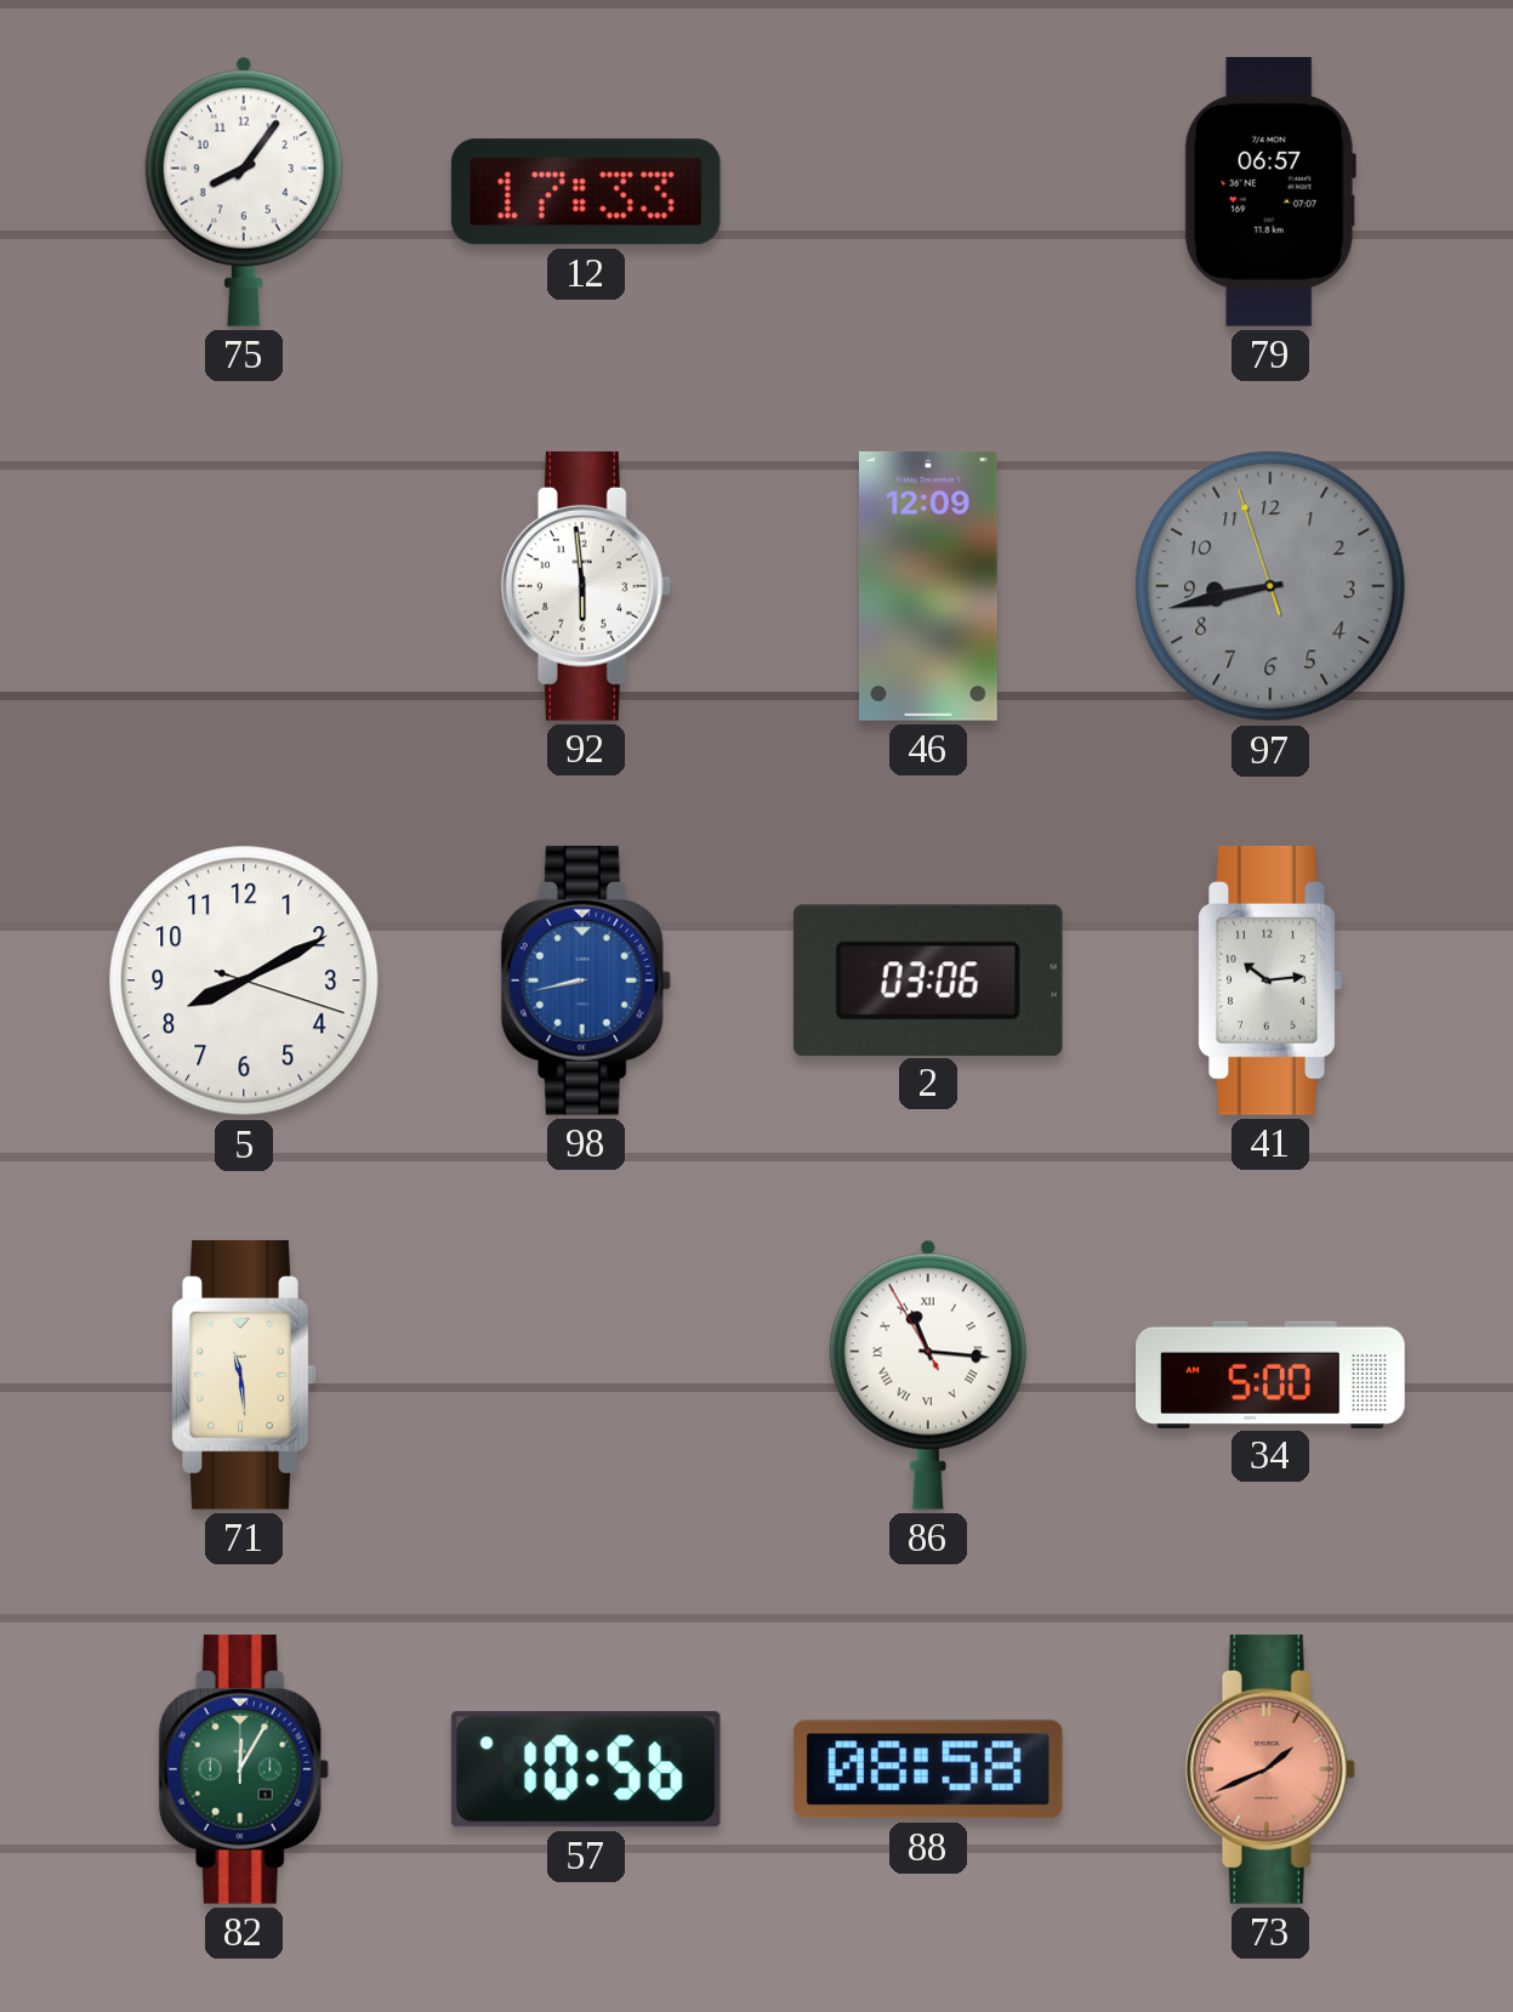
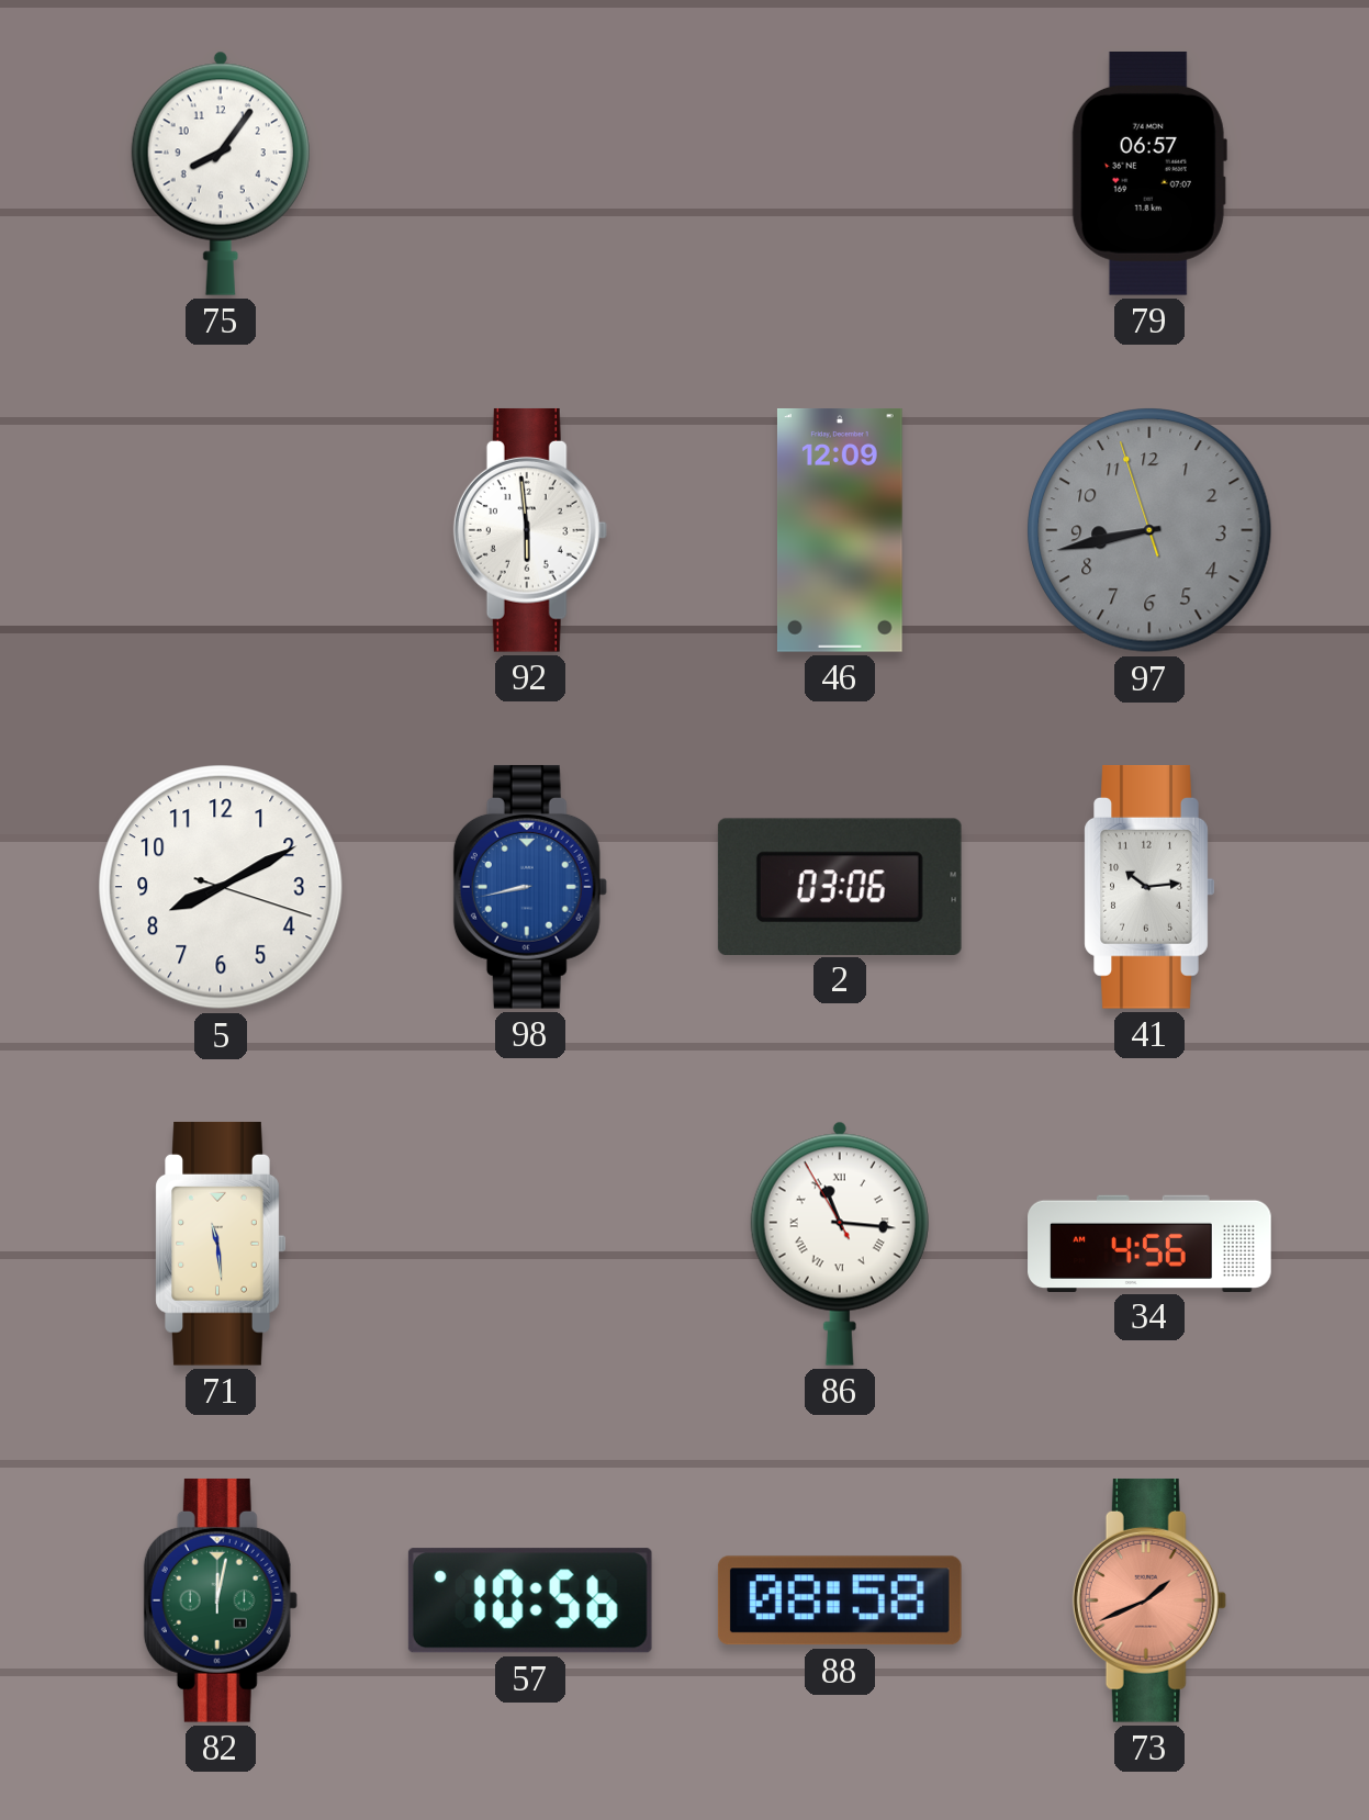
12: 17:33 -> none
34: 5:00 -> 4:56
82: 12:05 -> 12:02
